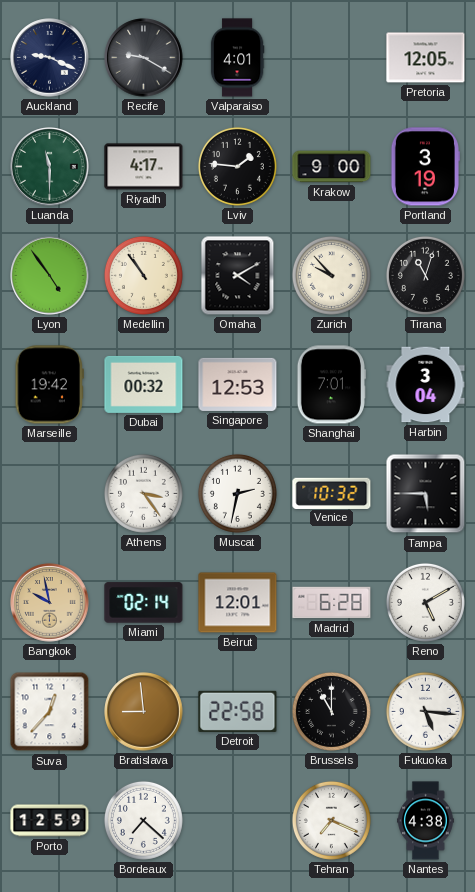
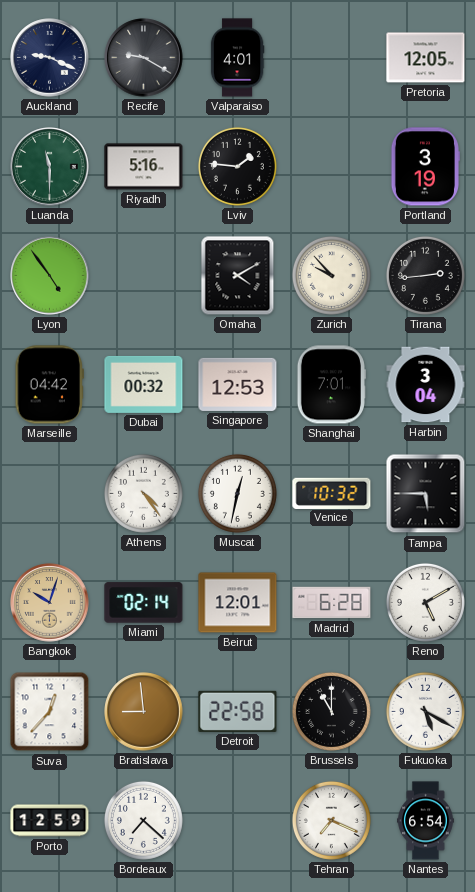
Riyadh: 4:17 -> 5:16
Krakow: 9:00 -> none
Medellin: 10:54 -> none
Tirana: 11:03 -> 2:44
Marseille: 19:42 -> 04:42
Athens: 3:24 -> 4:24
Muscat: 2:32 -> 12:32
Bangkok: 9:58 -> 10:03
Fukuoka: 5:16 -> 5:20
Nantes: 4:38 -> 6:54
